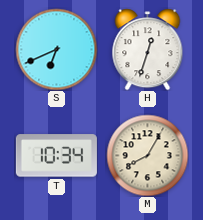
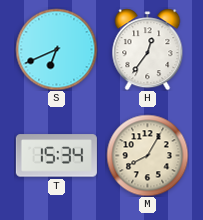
H: 12:33 -> 12:36
T: 10:34 -> 15:34
